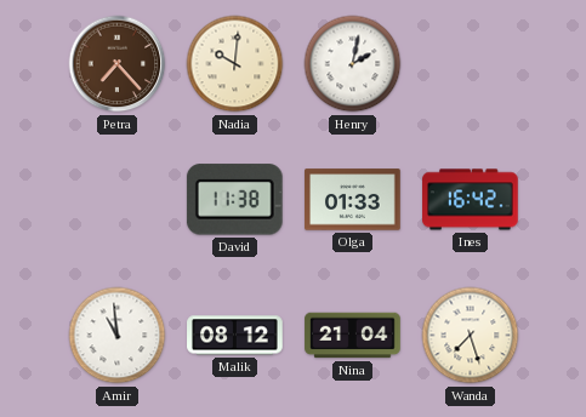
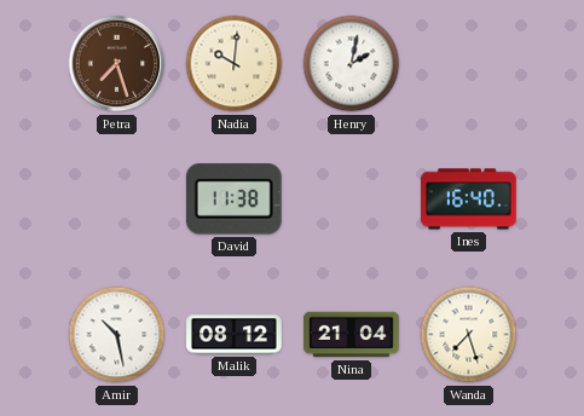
Petra: 7:23 -> 7:27
Olga: 01:33 -> none
Ines: 16:42 -> 16:40
Amir: 10:59 -> 10:28
